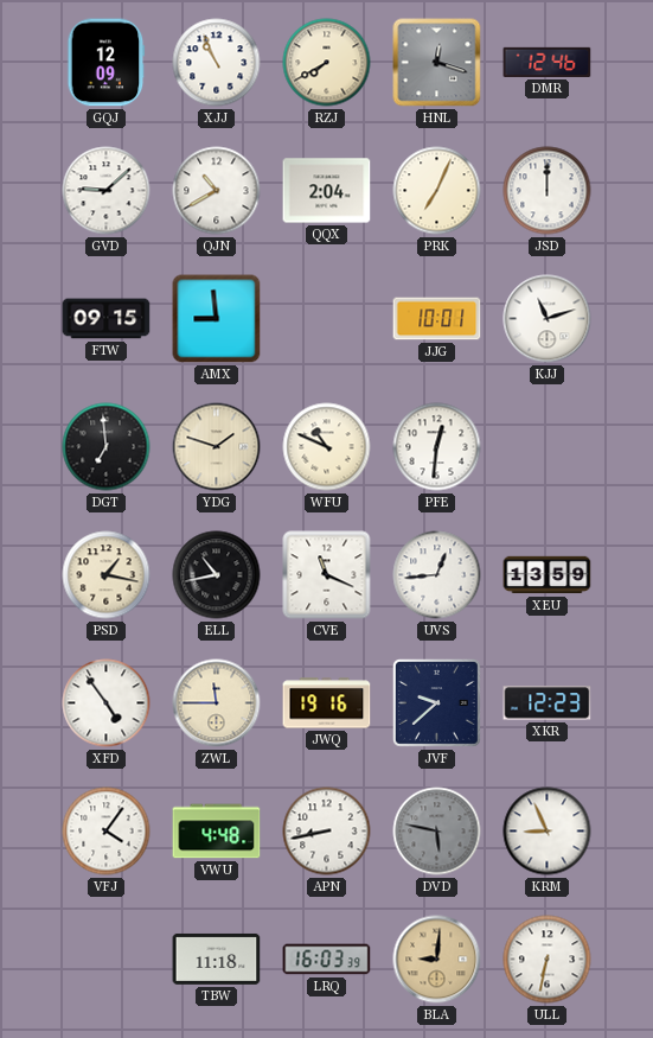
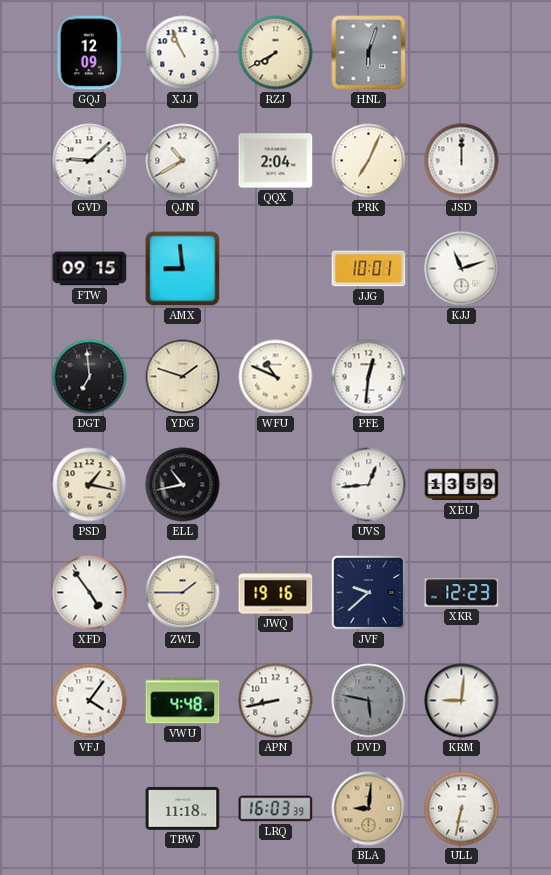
HNL: 12:18 -> 6:03
DMR: 12:46 -> none
CVE: 11:19 -> none
ZWL: 11:45 -> 1:45
KRM: 8:56 -> 9:01
